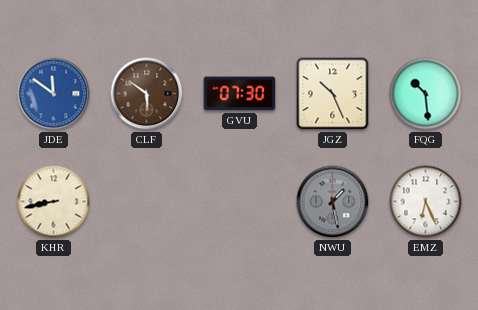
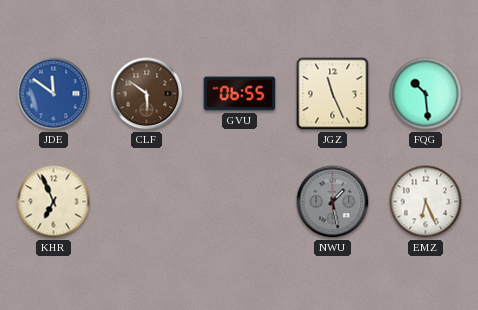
GVU: 07:30 -> 06:55
JGZ: 10:26 -> 11:26
KHR: 8:43 -> 6:56
